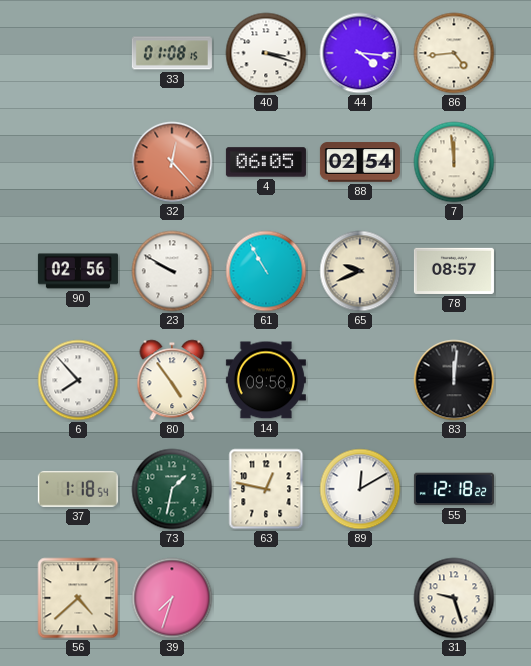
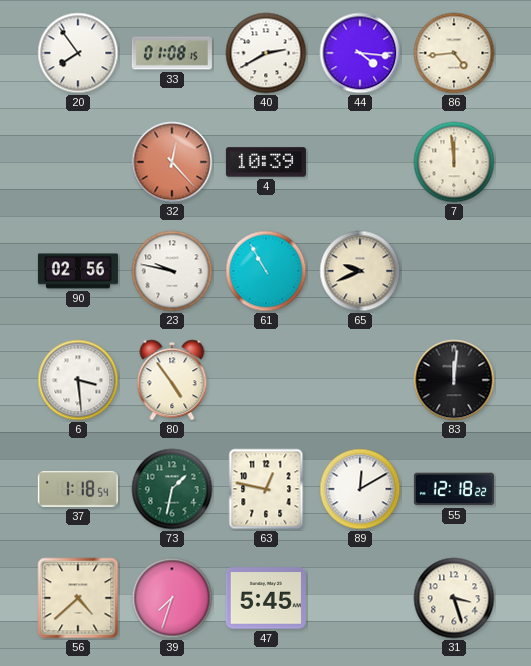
20: none -> 7:54
40: 3:18 -> 2:40
4: 06:05 -> 10:39
88: 02:54 -> none
23: 9:50 -> 9:47
78: 08:57 -> none
6: 7:53 -> 3:29
14: 09:56 -> none
47: none -> 5:45
31: 9:27 -> 3:27
